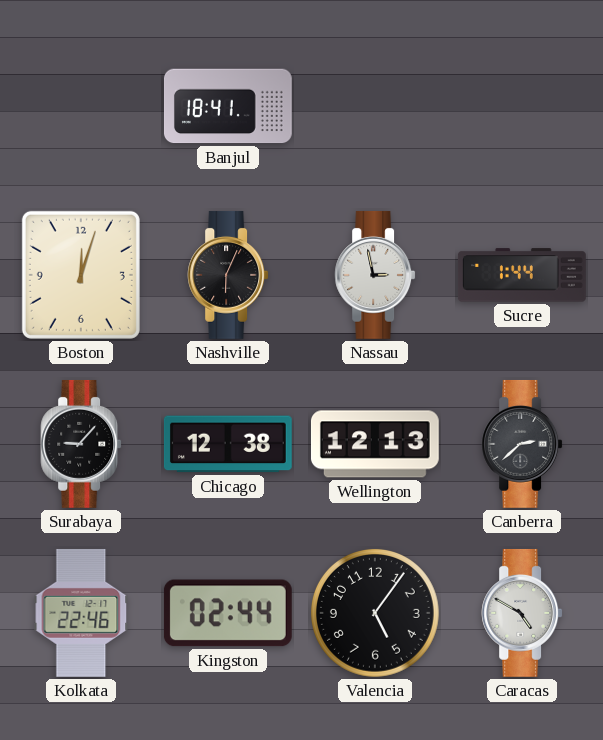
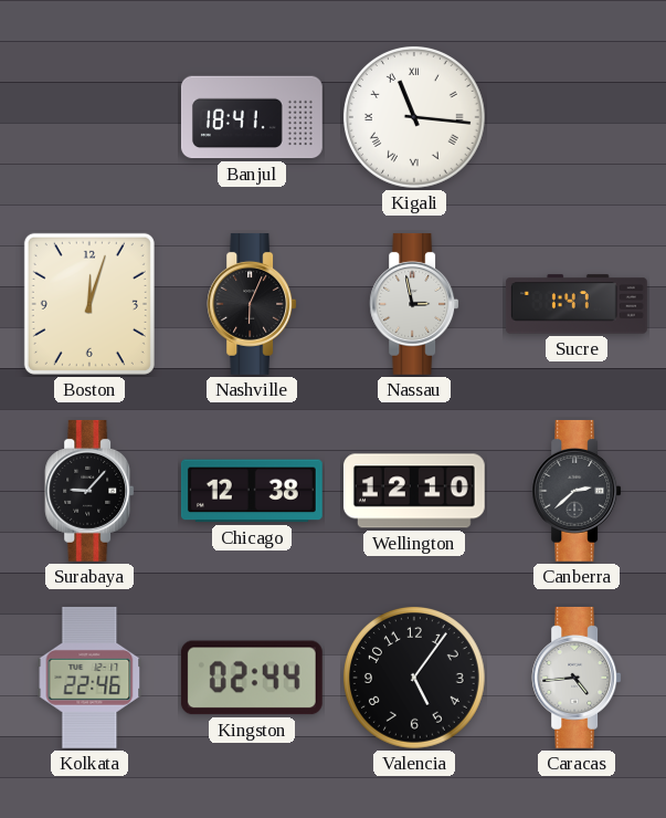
Kigali: none -> 11:16
Sucre: 1:44 -> 1:47
Wellington: 12:13 -> 12:10
Caracas: 4:50 -> 4:44
